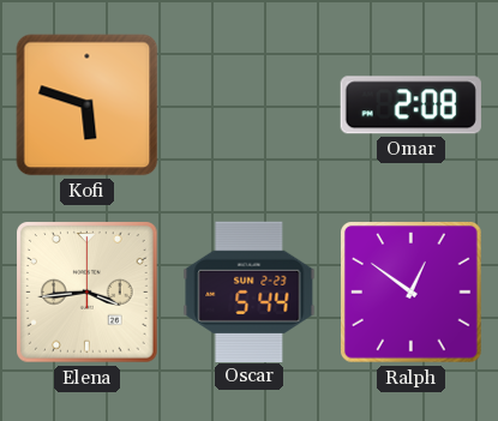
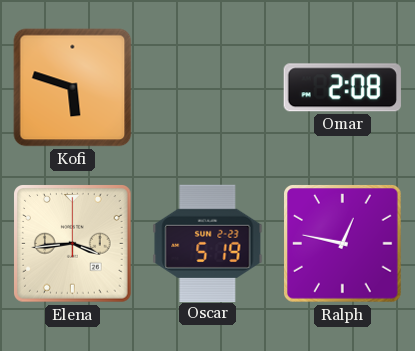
Oscar: 5:44 -> 5:19
Ralph: 12:51 -> 12:47
